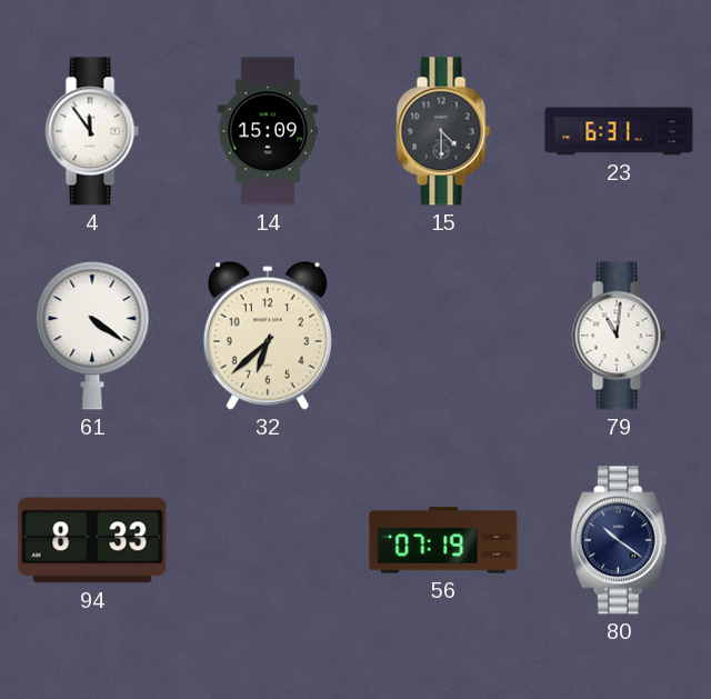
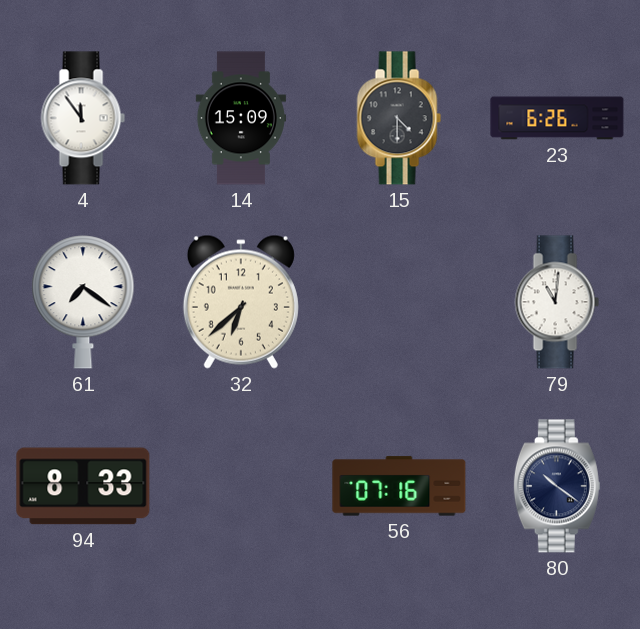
23: 6:31 -> 6:26
61: 4:21 -> 7:21
56: 07:19 -> 07:16
